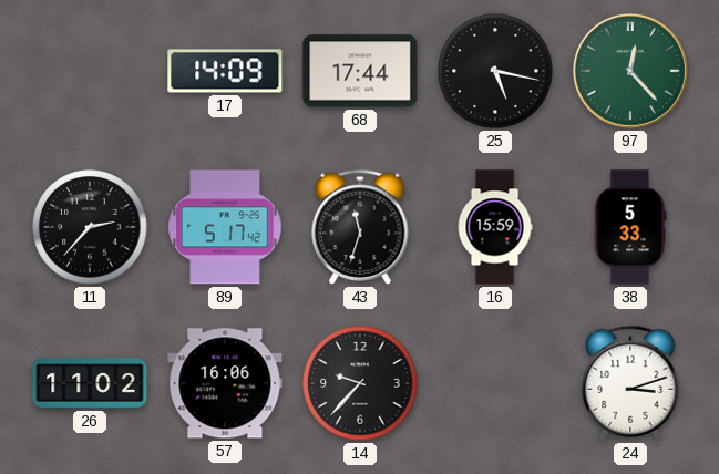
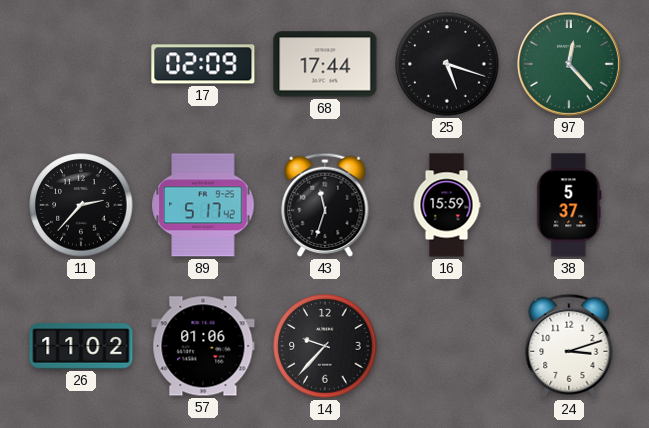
17: 14:09 -> 02:09
25: 5:17 -> 5:18
38: 5:33 -> 5:37
57: 16:06 -> 01:06
